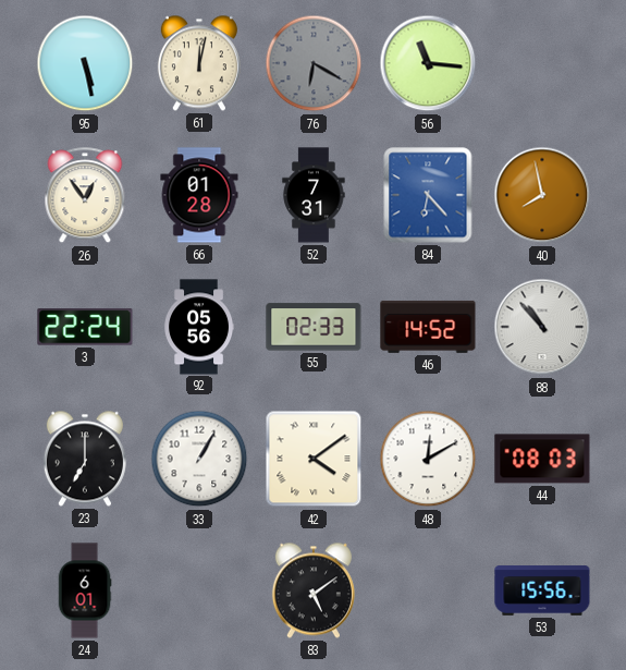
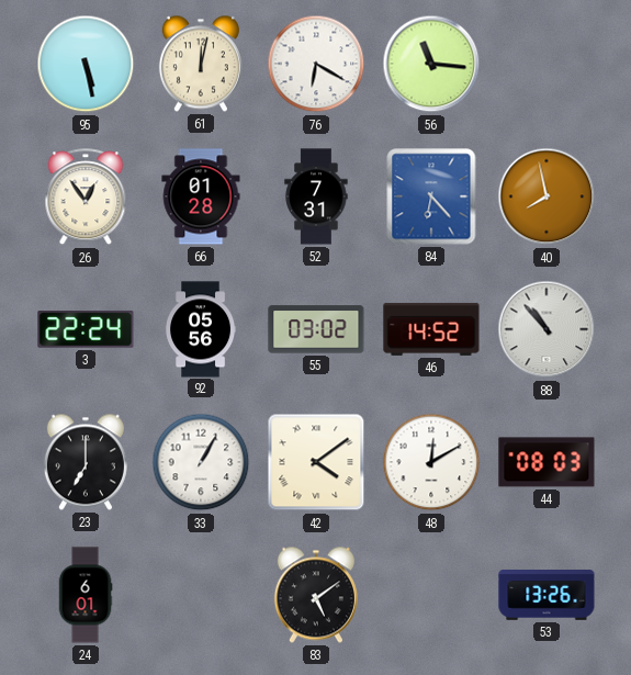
76 dial: grey -> white
55: 02:33 -> 03:02
53: 15:56 -> 13:26
